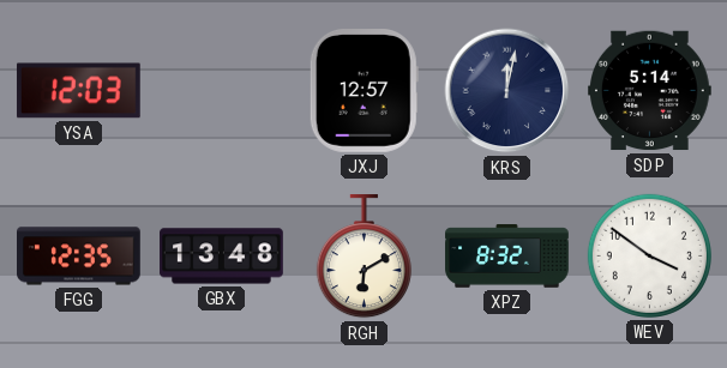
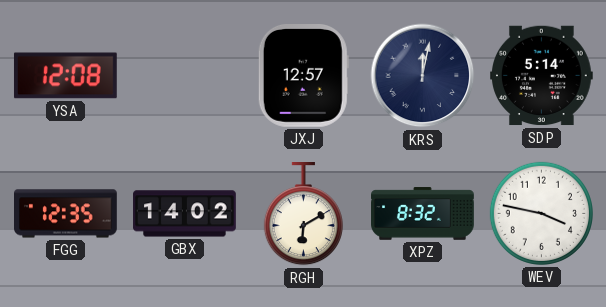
YSA: 12:03 -> 12:08
GBX: 13:48 -> 14:02
WEV: 3:51 -> 3:47
